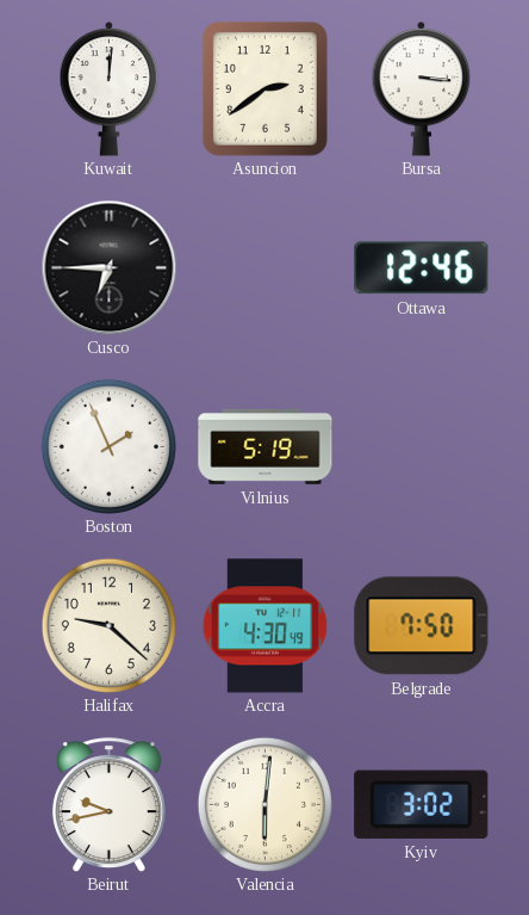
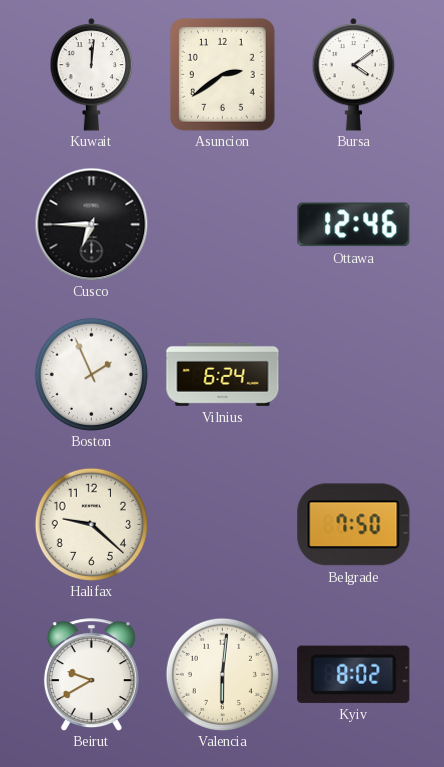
Bursa: 3:16 -> 4:09
Vilnius: 5:19 -> 6:24
Accra: 4:30 -> none
Beirut: 9:43 -> 9:40
Kyiv: 3:02 -> 8:02
